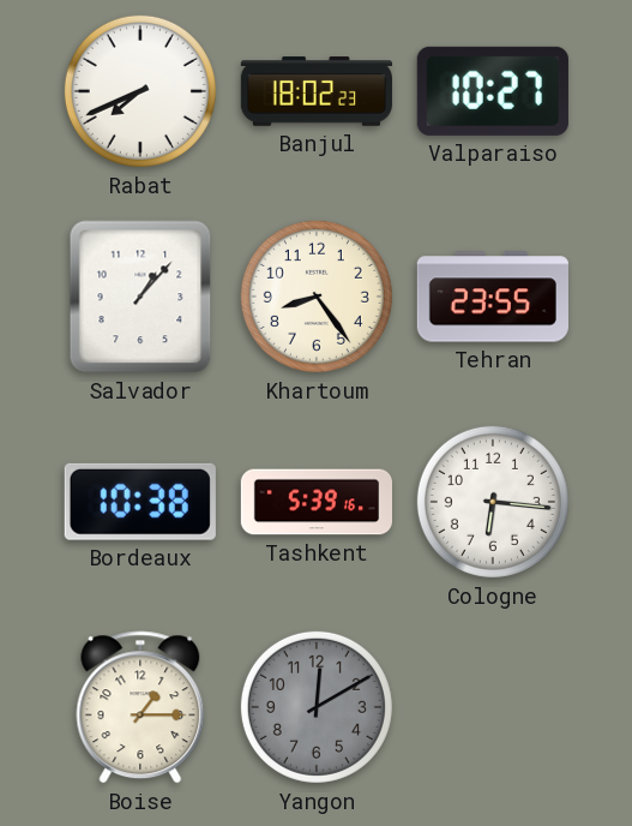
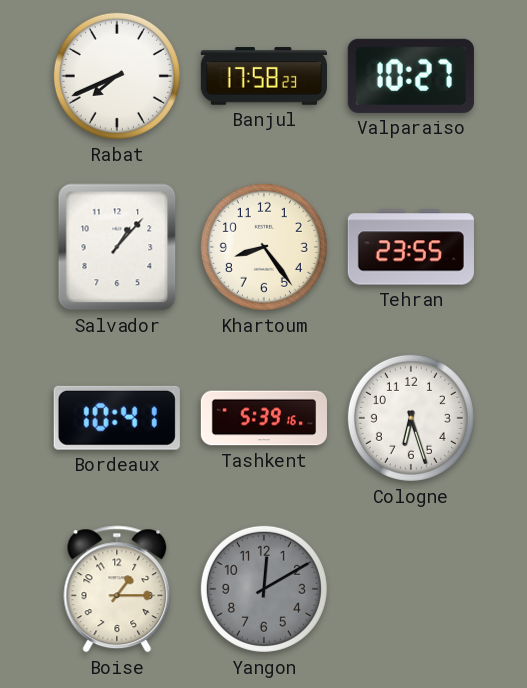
Banjul: 18:02 -> 17:58
Bordeaux: 10:38 -> 10:41
Cologne: 6:16 -> 6:27
